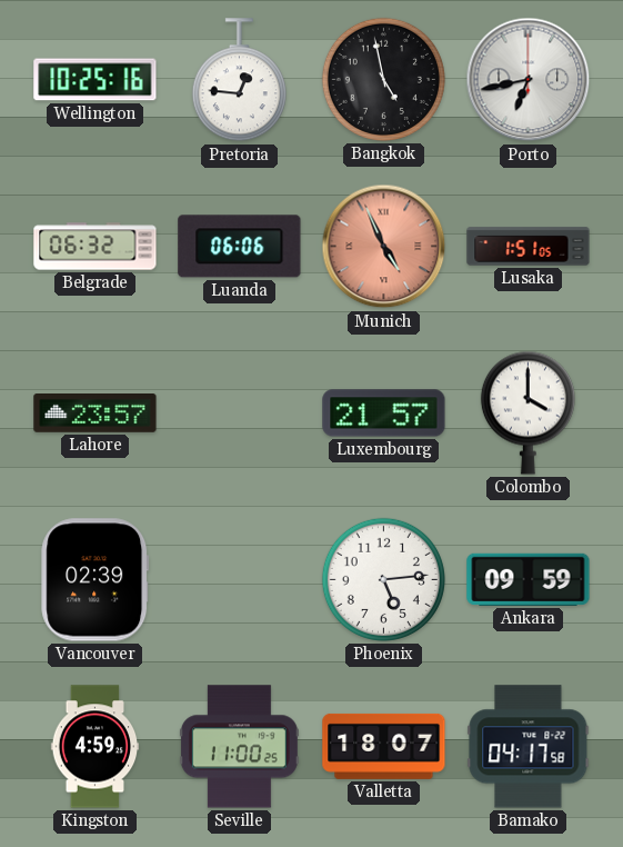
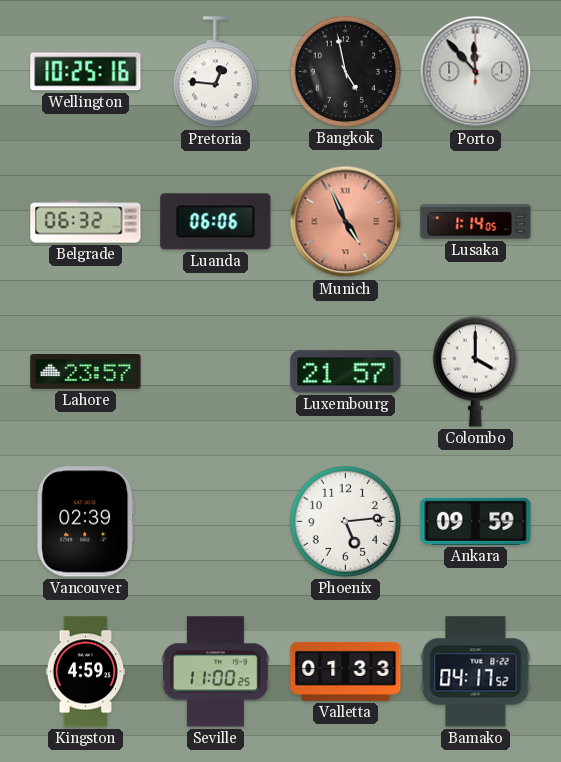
Porto: 6:43 -> 11:53
Lusaka: 1:51 -> 1:14
Valletta: 18:07 -> 01:33
Bamako: 04:17:58 -> 04:17:52
